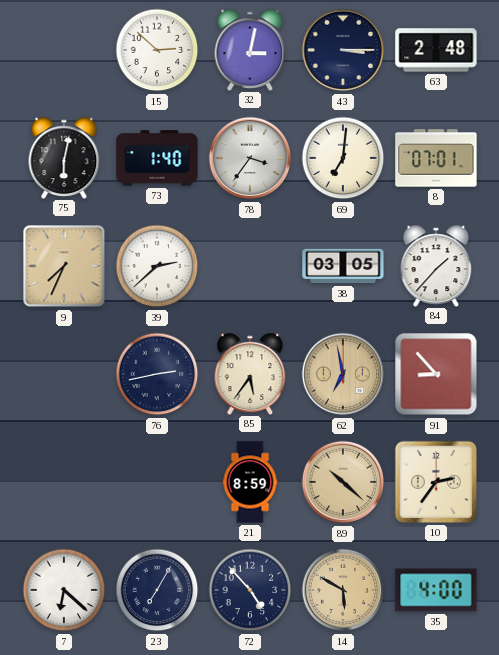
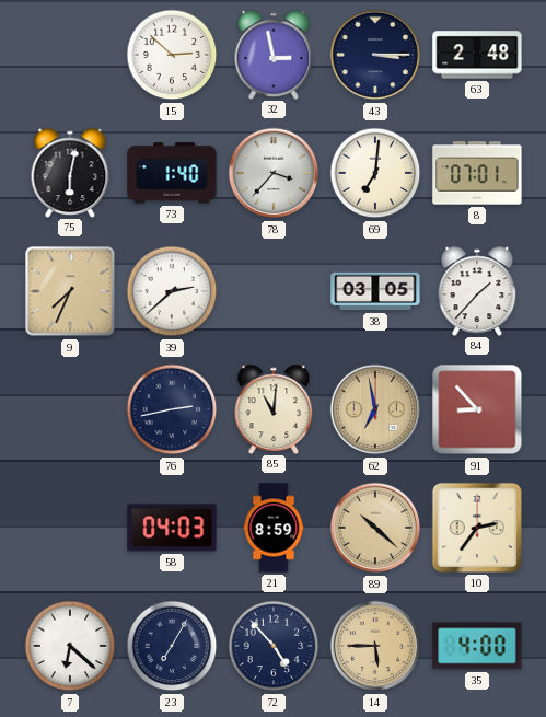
32: 3:02 -> 2:58
78: 3:36 -> 3:37
85: 5:36 -> 11:01
58: none -> 04:03
14: 5:50 -> 5:45
